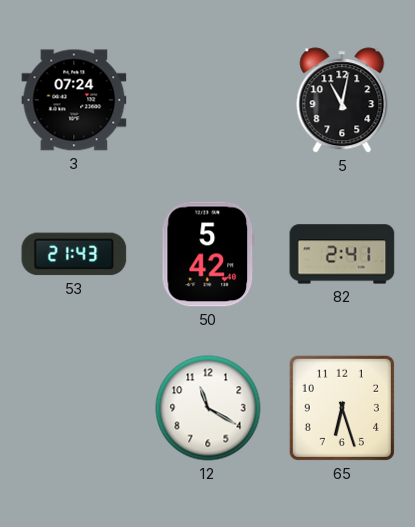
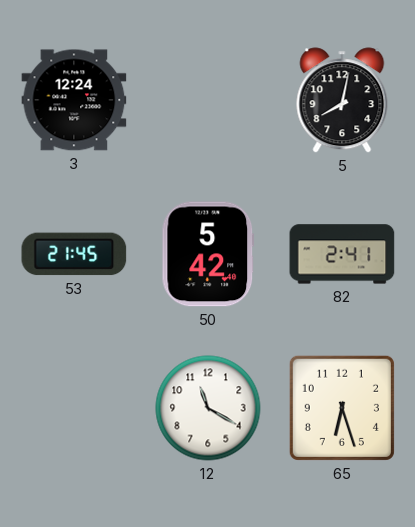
3: 07:24 -> 12:24
5: 11:02 -> 8:02
53: 21:43 -> 21:45
